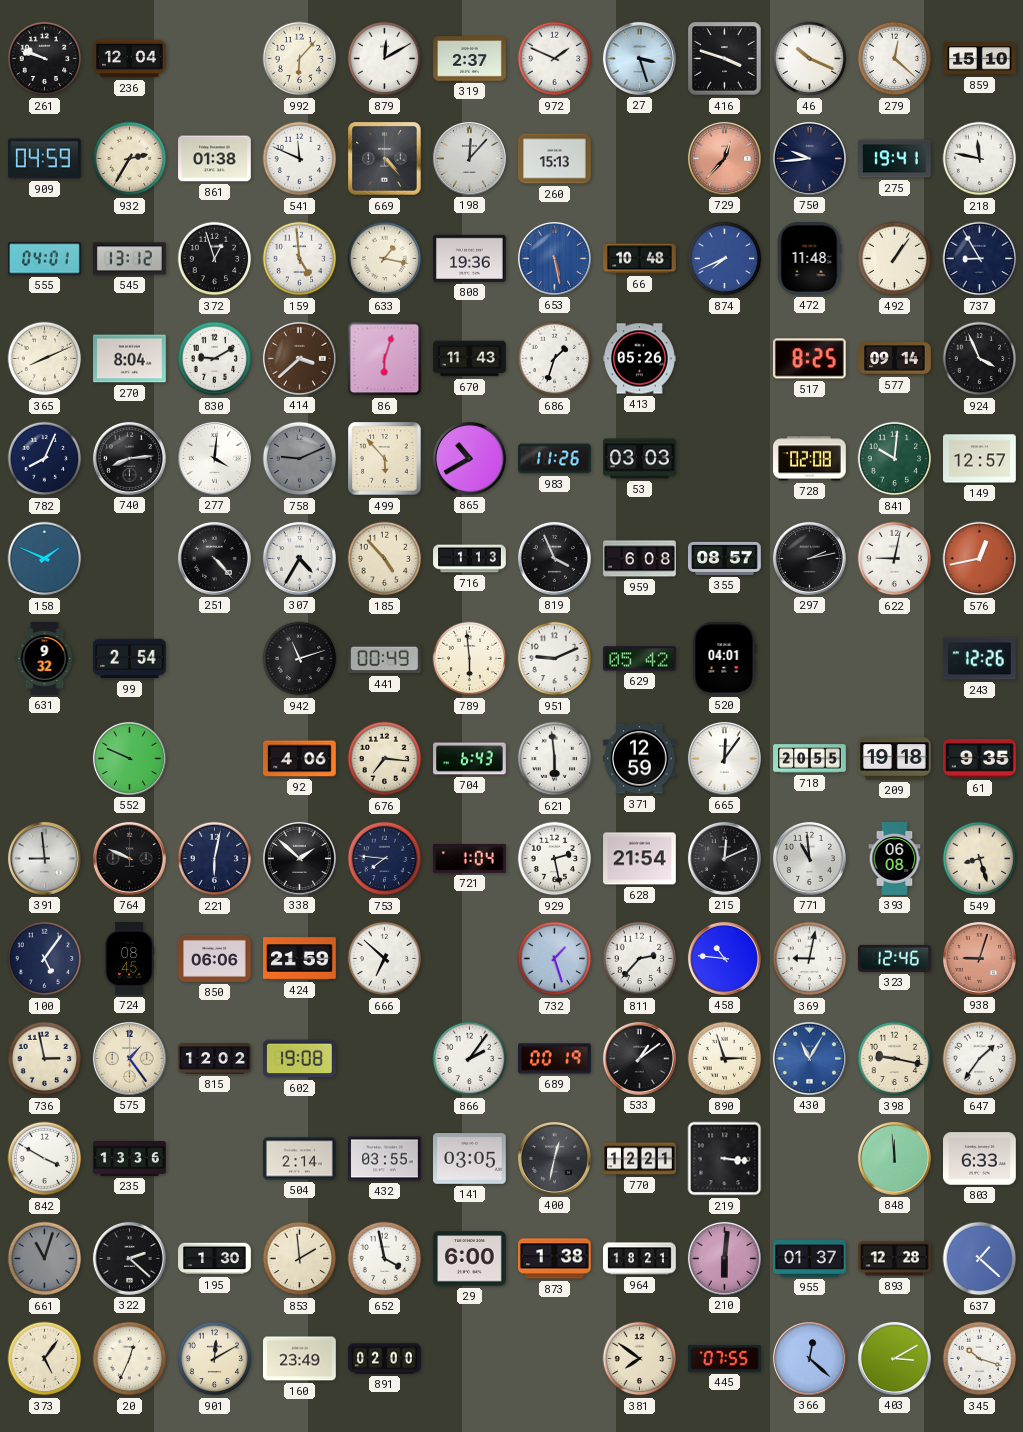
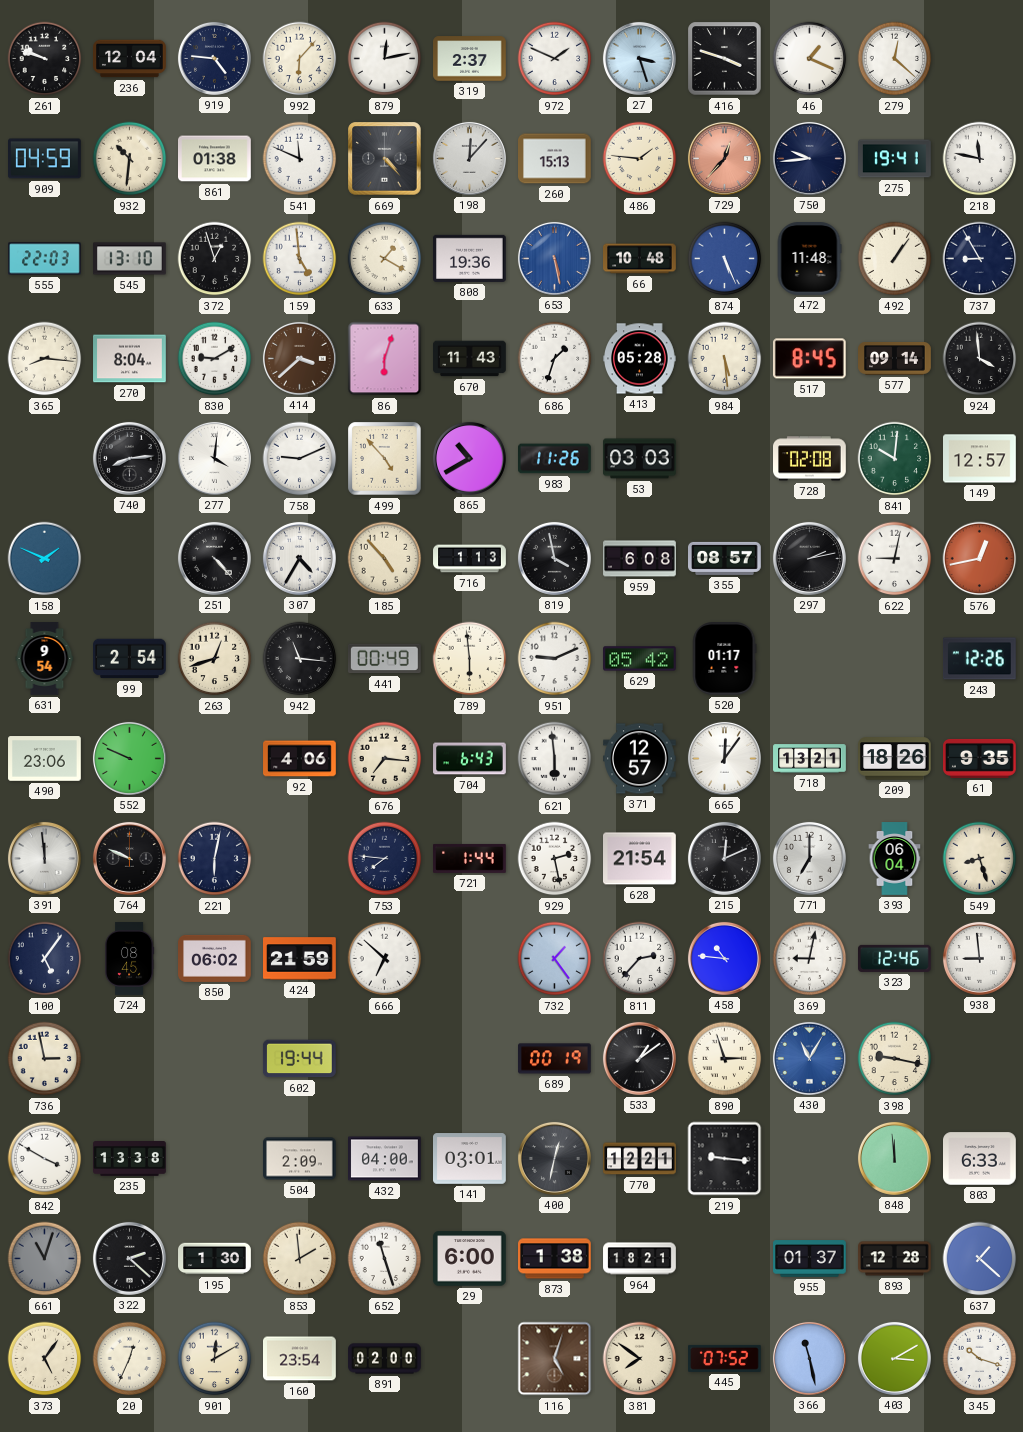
919: none -> 4:46
879: 12:10 -> 12:13
46: 10:19 -> 1:19
859: 15:10 -> none
932: 2:35 -> 10:31
486: none -> 1:46
555: 04:01 -> 22:03
545: 13:12 -> 13:10
633: 1:17 -> 1:20
874: 7:41 -> 5:26
365: 8:11 -> 8:16
413: 05:26 -> 05:28
984: none -> 5:29
517: 8:25 -> 8:45
924: 3:56 -> 3:59
782: 8:04 -> none
758 dial: grey -> white
499: 5:53 -> 4:53
819: 3:56 -> 3:58
631: 9:32 -> 9:54
263: none -> 12:42
942: 11:12 -> 11:16
520: 04:01 -> 01:17
490: none -> 23:06
371: 12:59 -> 12:57
718: 20:55 -> 13:21
209: 19:18 -> 18:26
391: 8:59 -> 11:59
338: 1:52 -> none
721: 1:04 -> 1:44
771: 10:59 -> 7:00
393: 06:08 -> 06:04
850: 06:06 -> 06:02
732: 1:27 -> 1:24
938: 9:03 -> 8:59
938 dial: salmon -> white
575: 1:24 -> none
815: 12:02 -> none
602: 19:08 -> 19:44
866: 2:06 -> none
647: 1:36 -> none
235: 13:36 -> 13:38
504: 2:14 -> 2:09
432: 03:55 -> 04:00
141: 03:05 -> 03:01
219: 3:16 -> 9:16
652: 3:58 -> 11:27
210: 6:01 -> none
160: 23:49 -> 23:54
116: none -> 5:03
445: 07:55 -> 07:52
366: 12:22 -> 11:28
